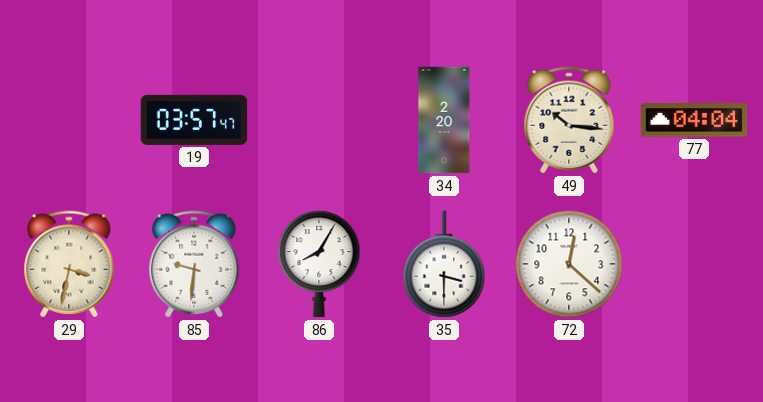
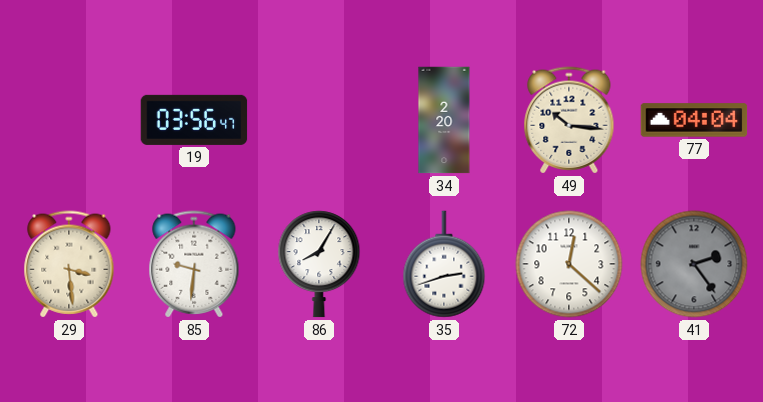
19: 03:57 -> 03:56
29: 3:32 -> 3:29
35: 3:30 -> 2:42
41: none -> 2:24
